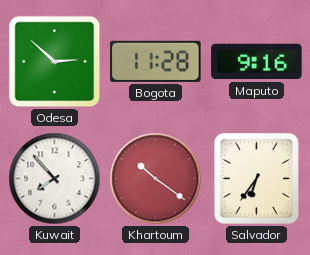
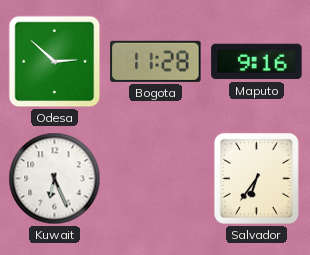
Kuwait: 7:53 -> 6:26
Khartoum: 10:21 -> none
